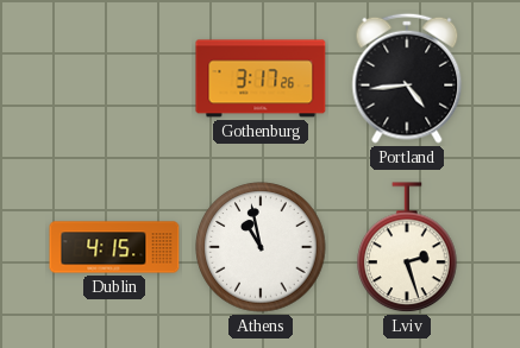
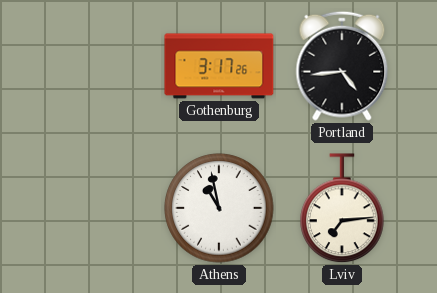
Dublin: 4:15 -> none
Lviv: 2:27 -> 7:14
